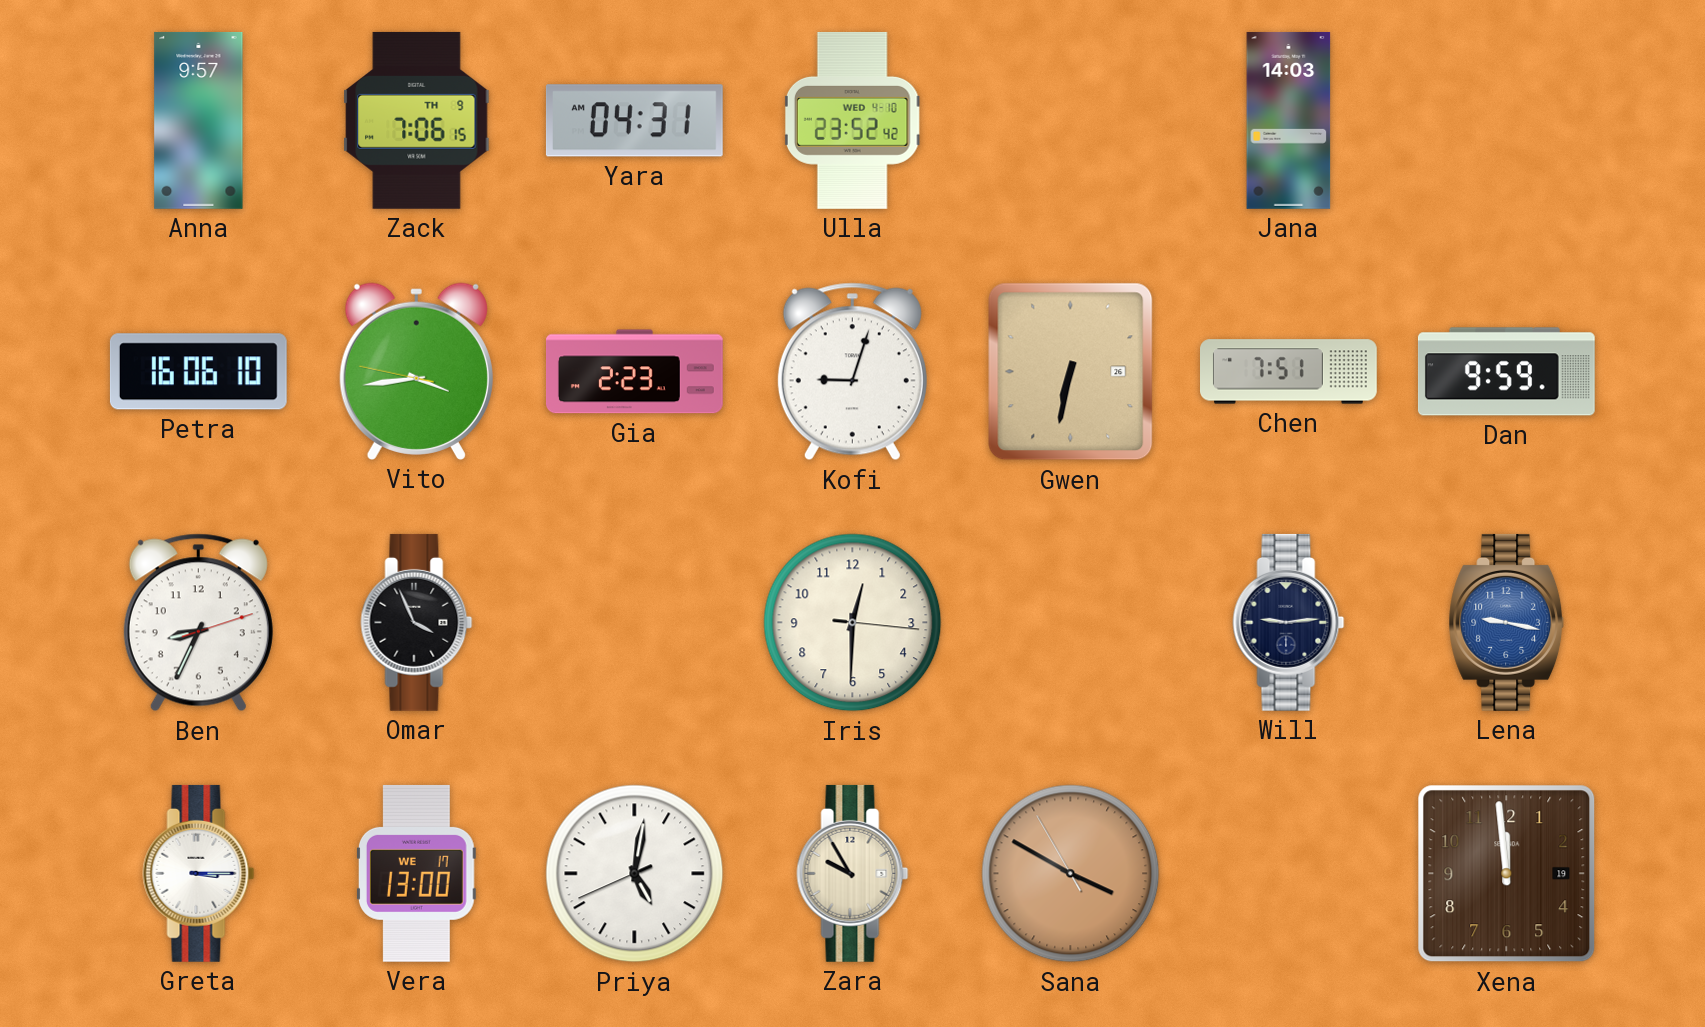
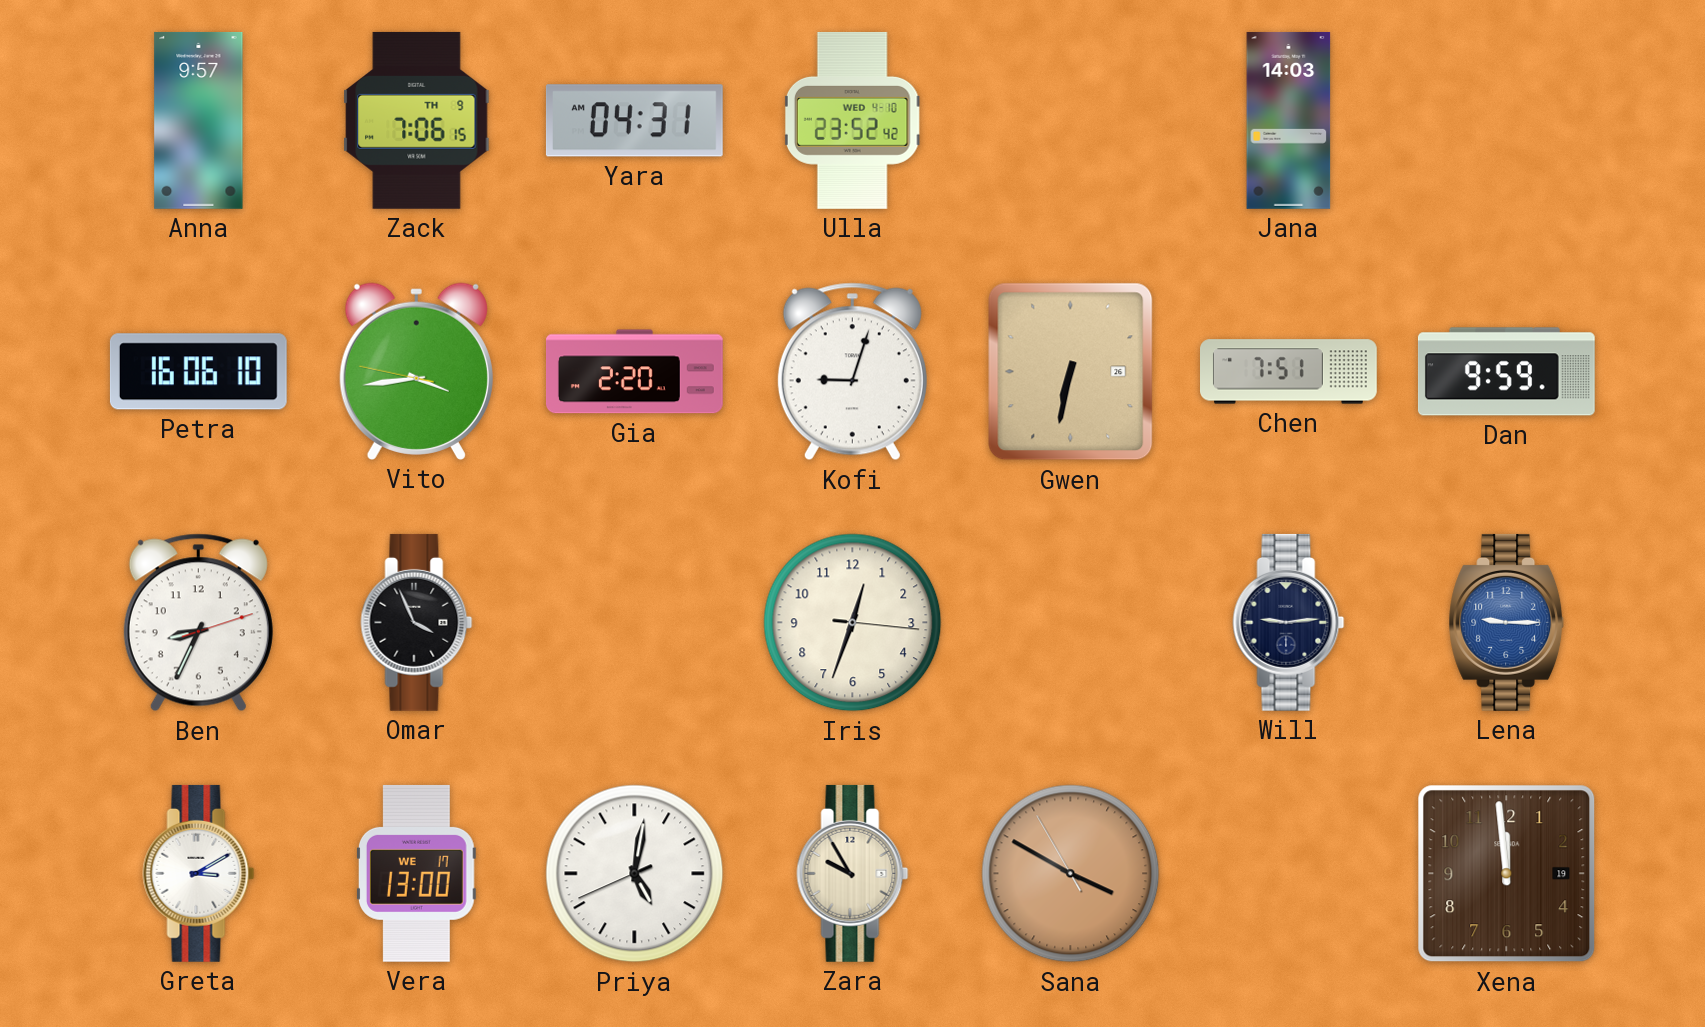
Gia: 2:23 -> 2:20
Iris: 12:30 -> 12:33
Lena: 9:17 -> 9:15
Greta: 3:15 -> 3:10
